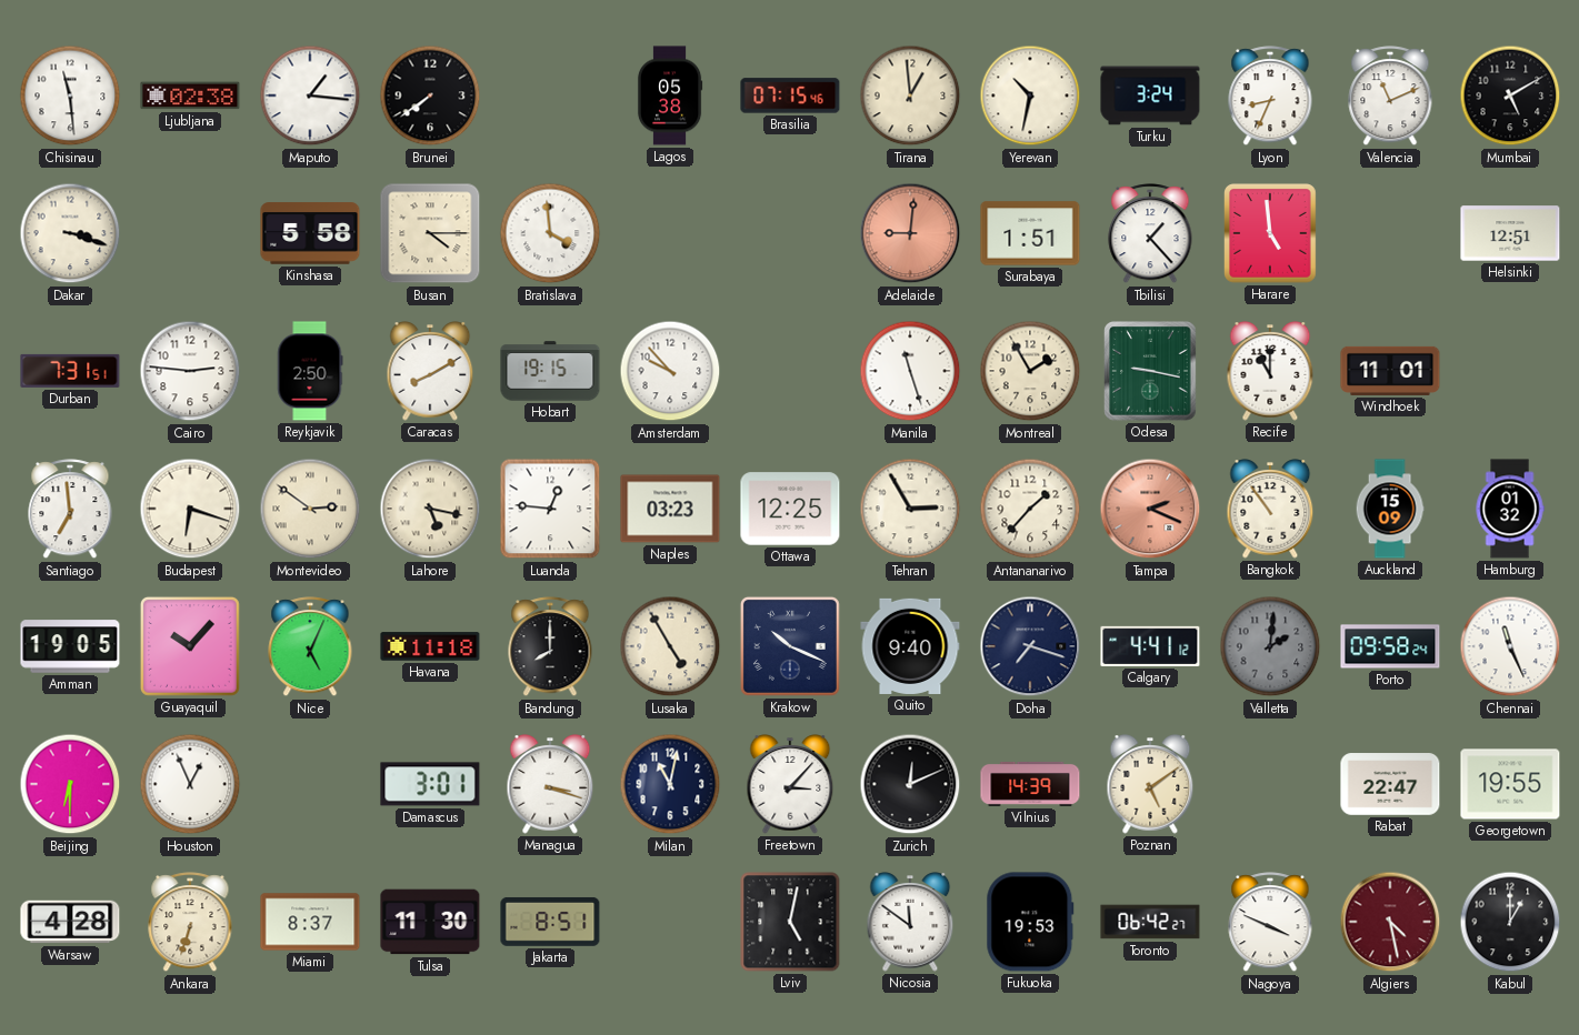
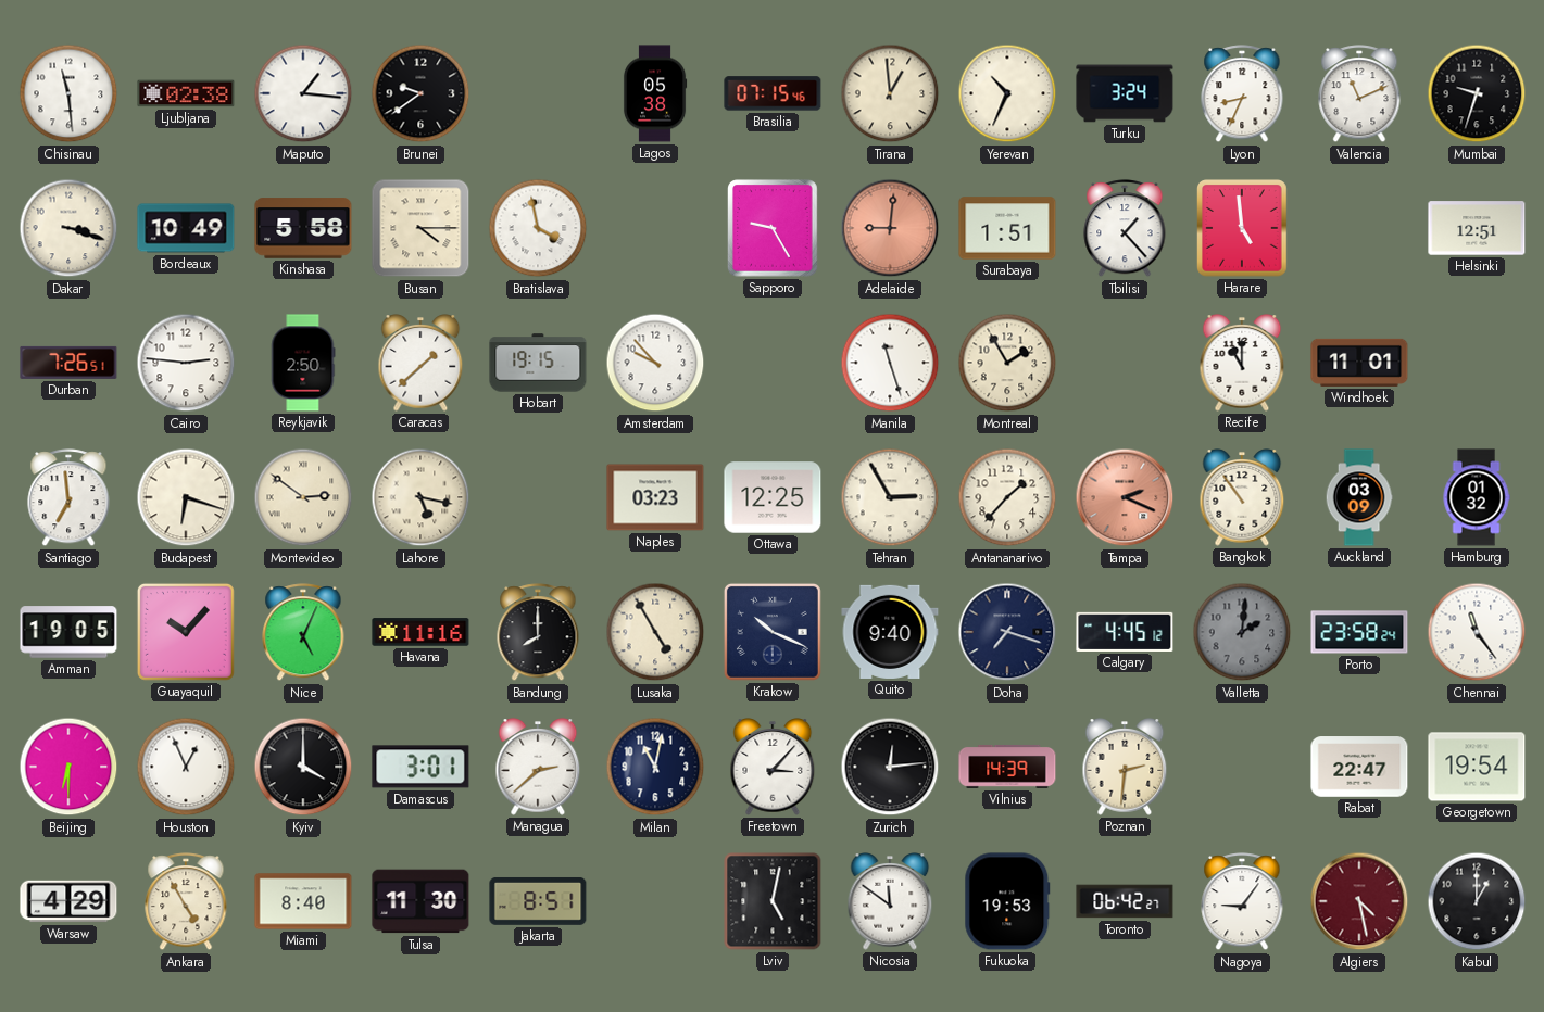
Brunei: 7:39 -> 9:39
Yerevan: 10:32 -> 10:34
Mumbai: 5:10 -> 9:33
Bordeaux: none -> 10:49
Bratislava: 3:59 -> 3:58
Sapporo: none -> 9:25
Durban: 7:31 -> 7:26
Caracas: 8:10 -> 1:38
Odesa: 9:17 -> none
Luanda: 12:46 -> none
Auckland: 15:09 -> 03:09
Havana: 11:18 -> 11:16
Calgary: 4:41 -> 4:45
Porto: 09:58 -> 23:58
Chennai: 11:26 -> 11:24
Kyiv: none -> 4:00
Managua: 3:18 -> 2:38
Zurich: 12:11 -> 12:14
Poznan: 5:09 -> 2:31
Georgetown: 19:55 -> 19:54
Warsaw: 4:28 -> 4:29
Ankara: 6:33 -> 4:55
Miami: 8:37 -> 8:40
Nagoya: 3:49 -> 9:06
